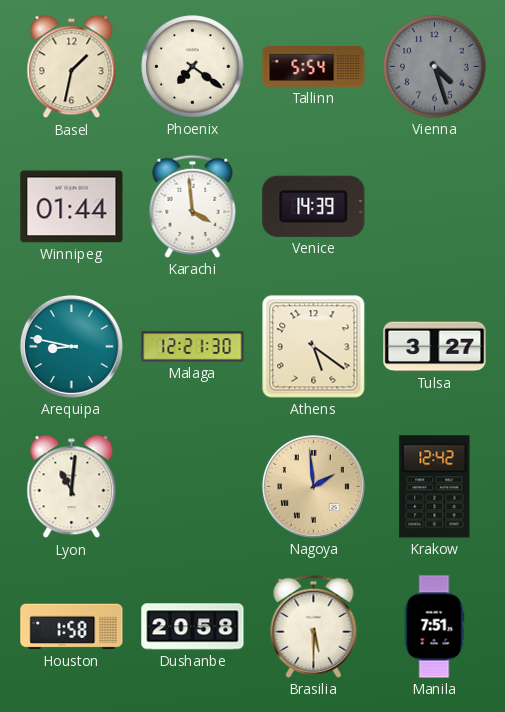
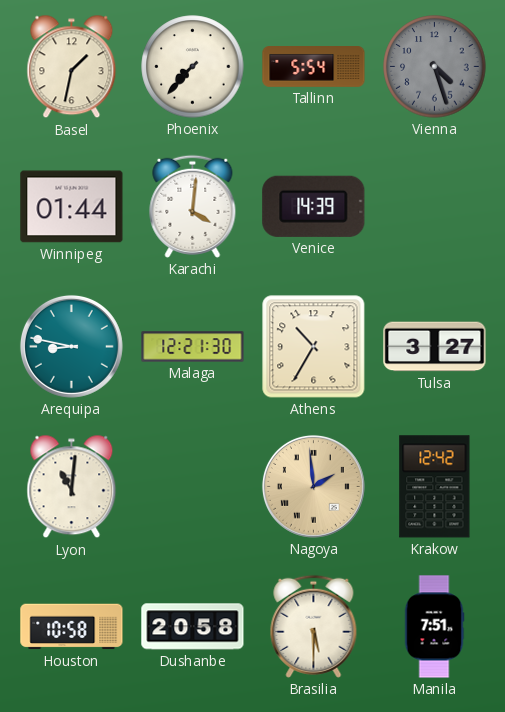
Phoenix: 7:21 -> 7:37
Karachi: 3:59 -> 4:01
Athens: 5:21 -> 10:35
Houston: 1:58 -> 10:58
